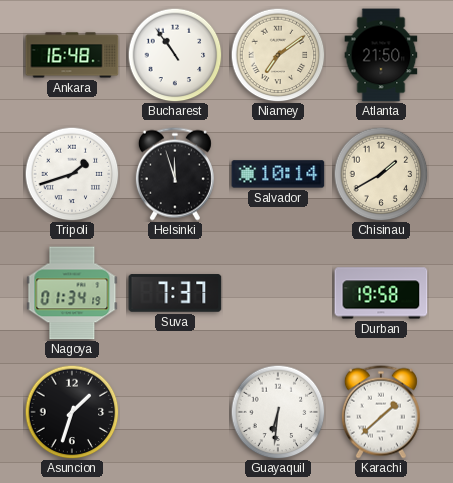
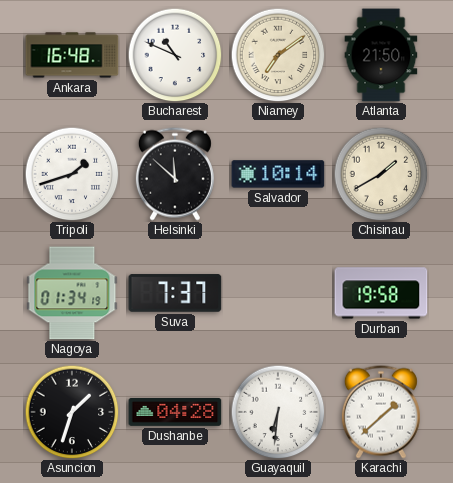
Bucharest: 10:54 -> 10:49
Helsinki: 11:57 -> 11:52
Dushanbe: none -> 04:28
